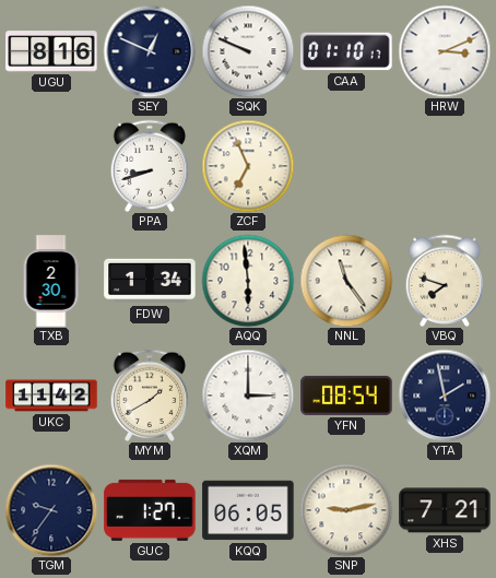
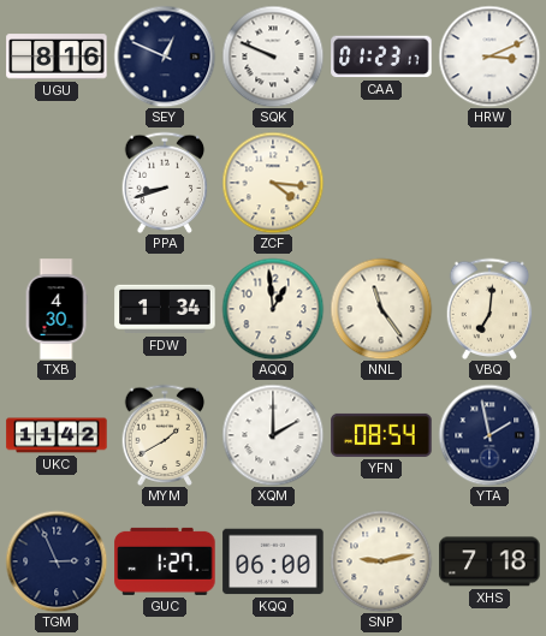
CAA: 01:10 -> 01:23
ZCF: 6:56 -> 4:16
TXB: 2:30 -> 4:30
AQQ: 5:59 -> 12:59
VBQ: 7:48 -> 7:01
XQM: 3:00 -> 2:00
TGM: 9:36 -> 2:56
KQQ: 06:05 -> 06:00
XHS: 7:21 -> 7:18
